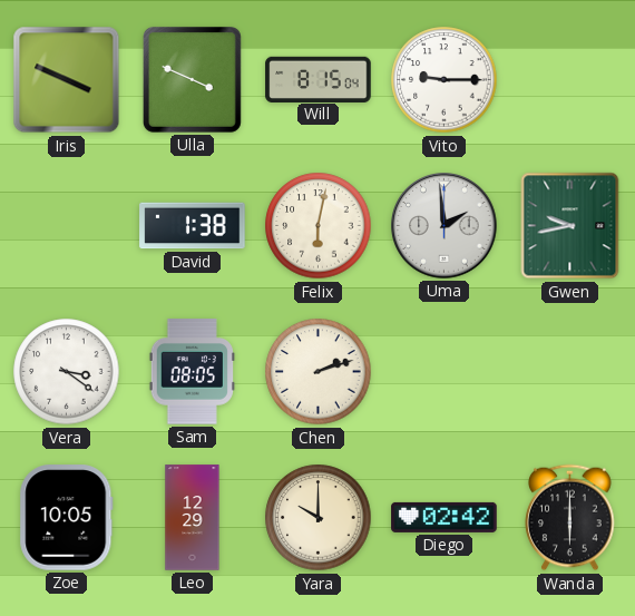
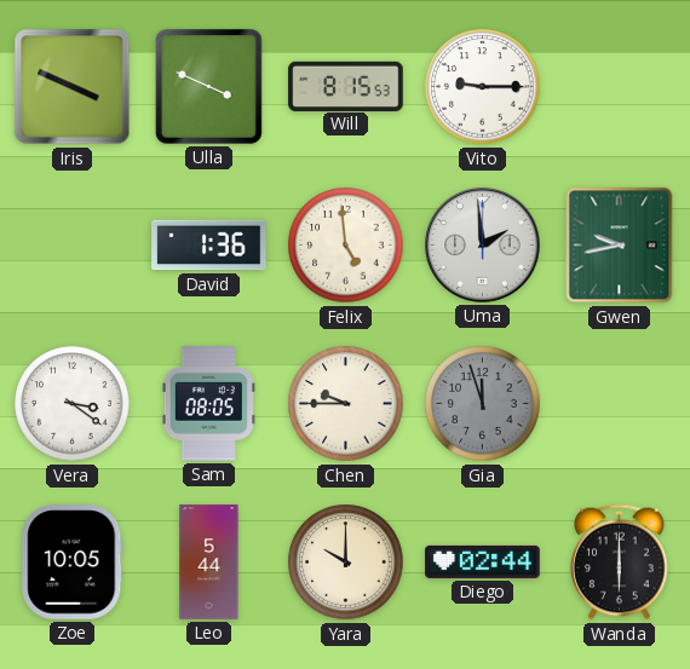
Will: 8:15:04 -> 8:15:53
David: 1:38 -> 1:36
Felix: 6:02 -> 4:59
Chen: 2:12 -> 9:45
Gia: none -> 11:57
Leo: 12:29 -> 5:44
Diego: 02:42 -> 02:44
